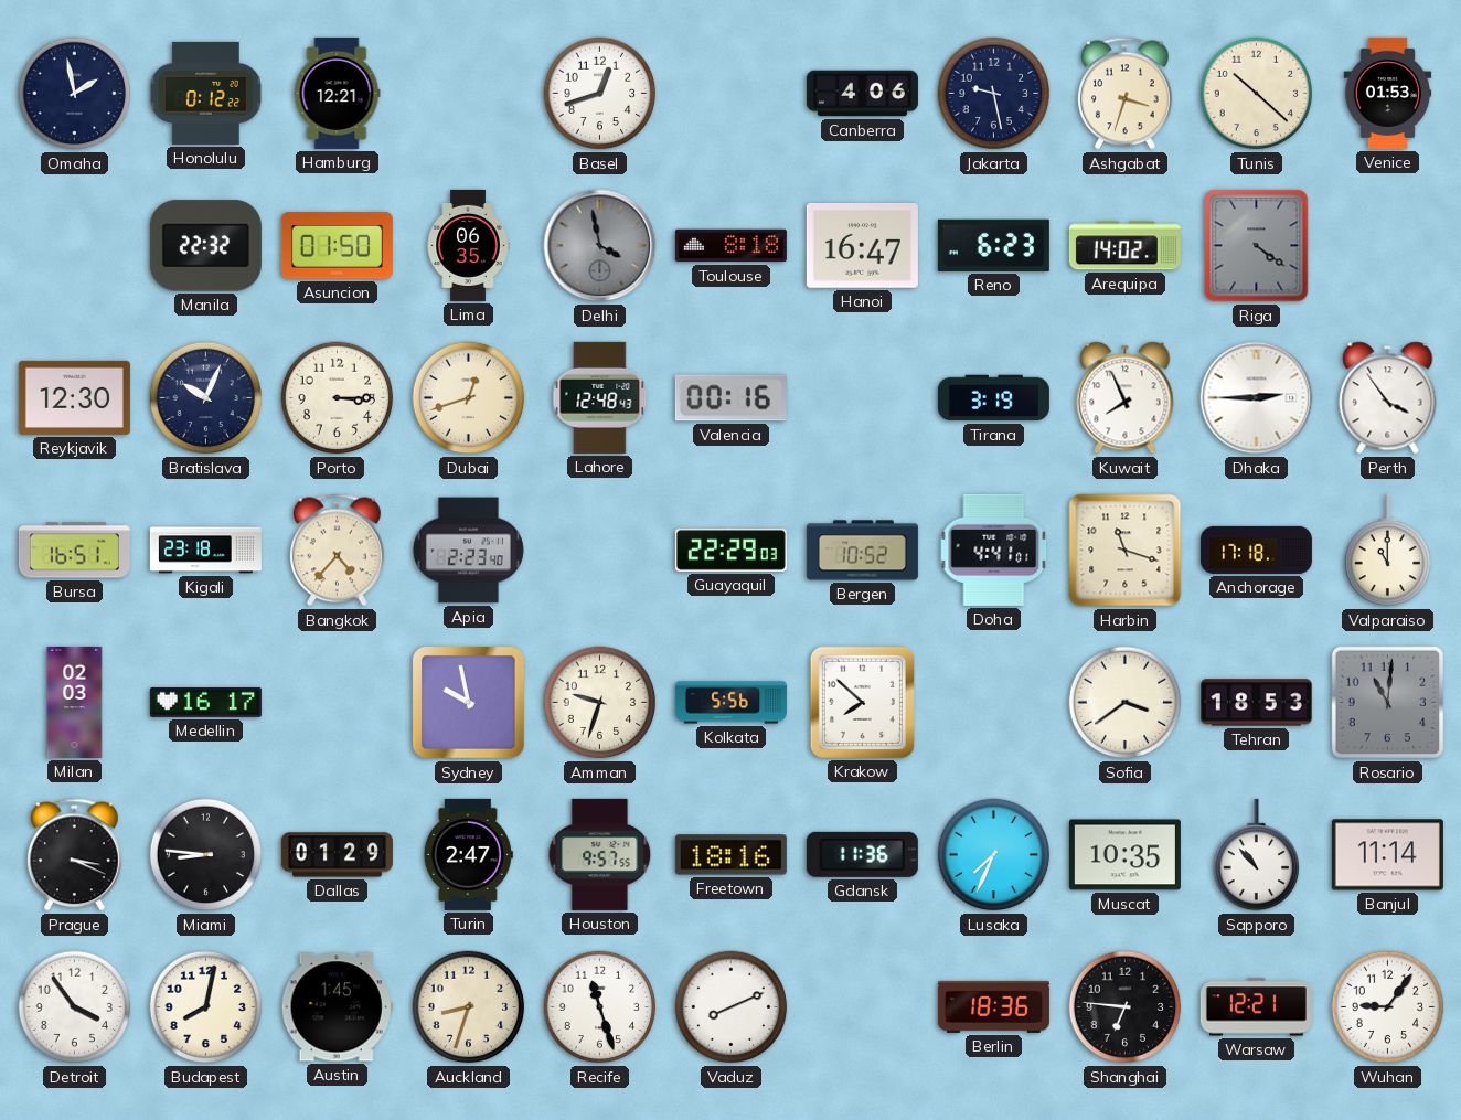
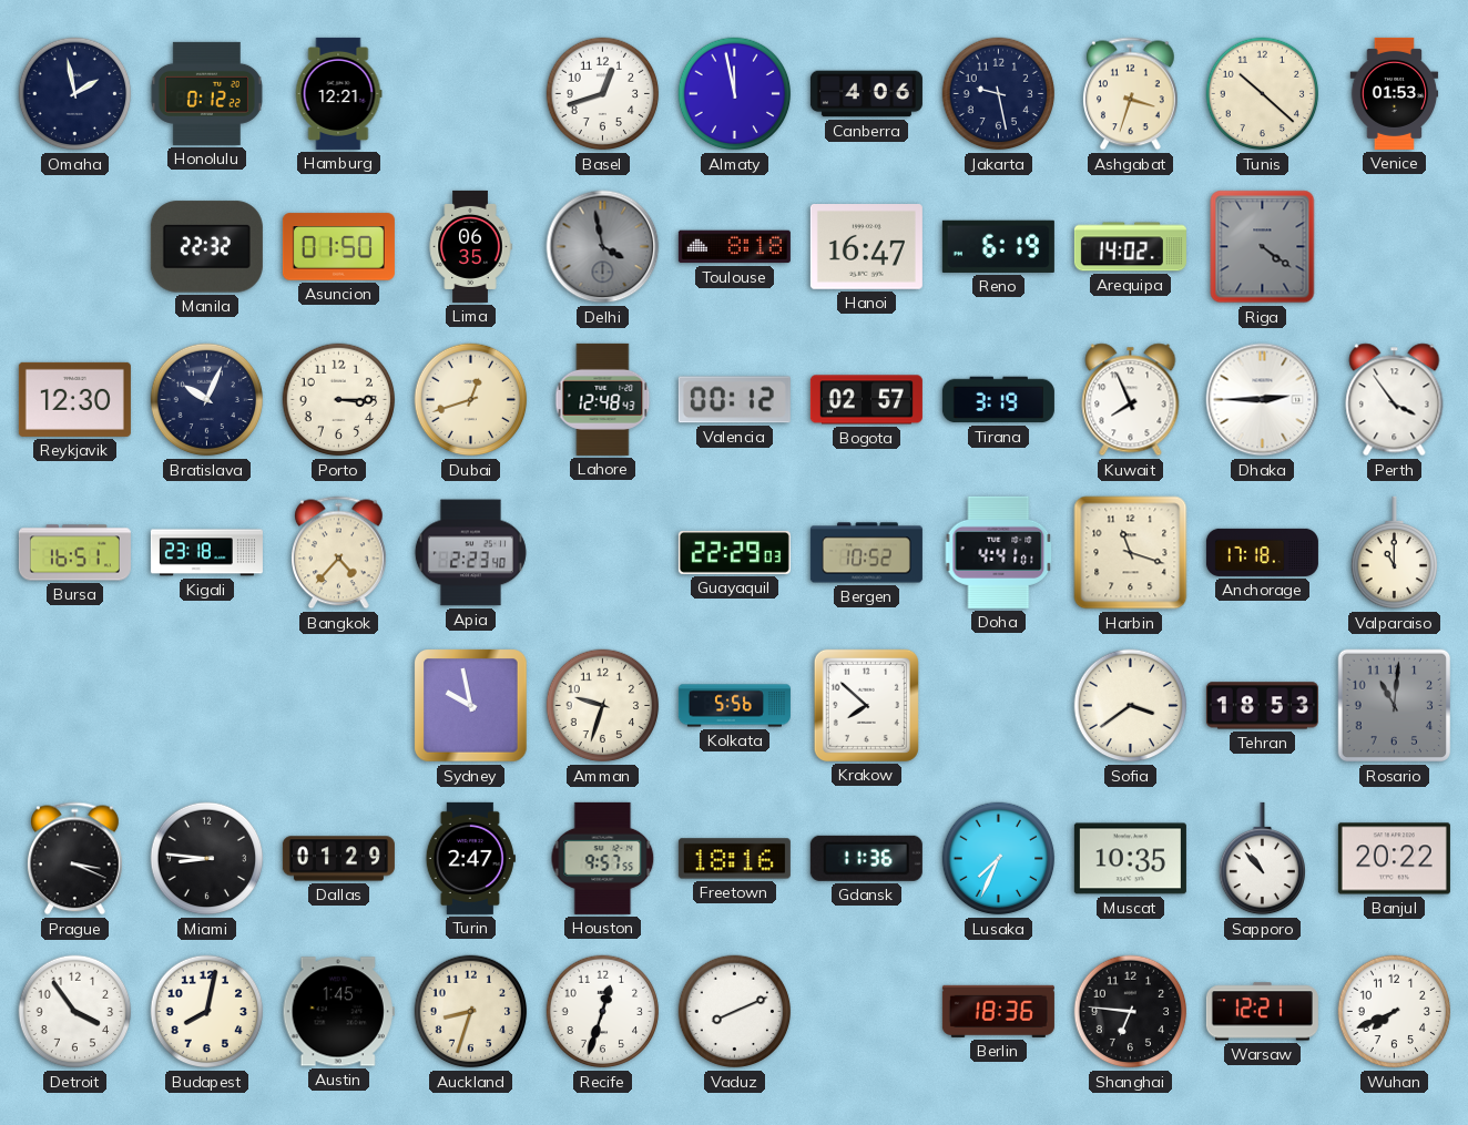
Almaty: none -> 11:58
Reno: 6:23 -> 6:19
Valencia: 00:16 -> 00:12
Bogota: none -> 02:57
Milan: 02:03 -> none
Medellin: 16:17 -> none
Banjul: 11:14 -> 20:22
Recife: 11:27 -> 12:33
Wuhan: 9:06 -> 7:41
